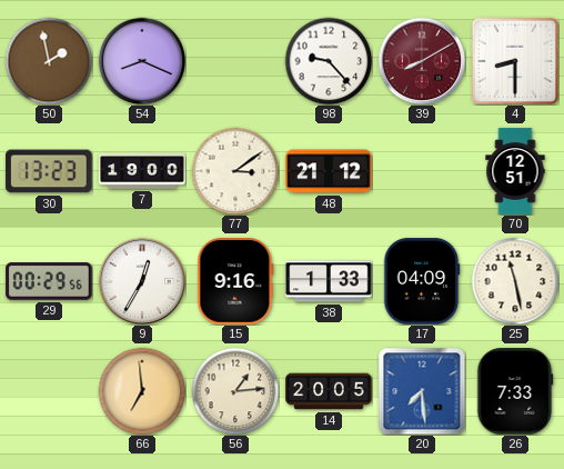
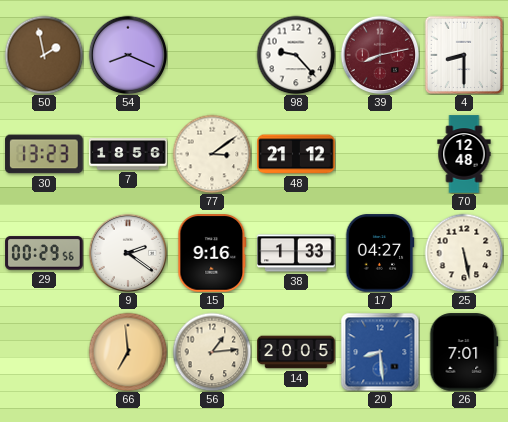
39: 8:10 -> 8:13
7: 19:00 -> 18:56
70: 12:51 -> 12:48
9: 12:35 -> 2:21
17: 04:09 -> 04:27
25: 11:28 -> 5:28
20: 7:29 -> 8:29
26: 7:33 -> 7:01
